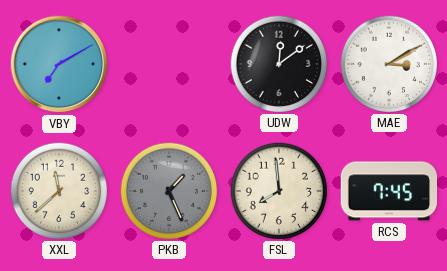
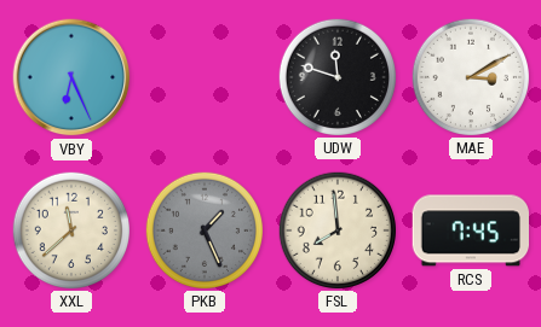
VBY: 7:10 -> 6:26
UDW: 12:09 -> 11:48
